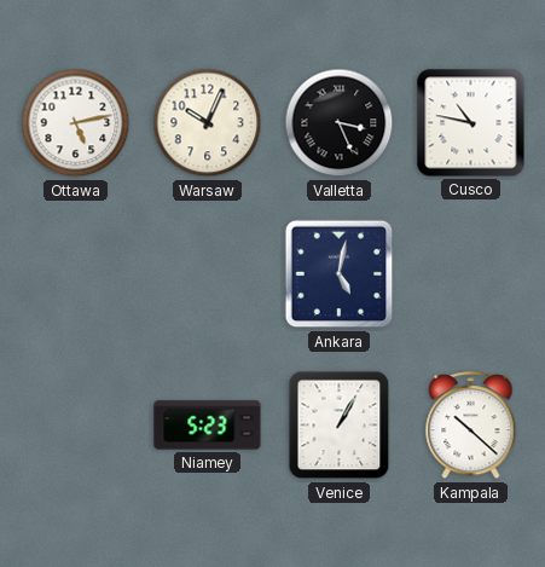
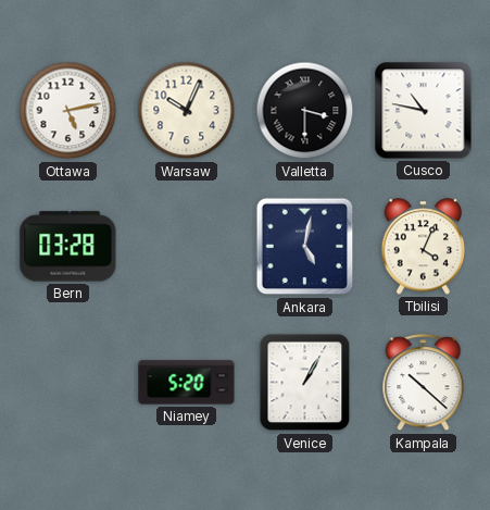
Valletta: 3:26 -> 3:30
Bern: none -> 03:28
Tbilisi: none -> 4:04
Niamey: 5:23 -> 5:20
